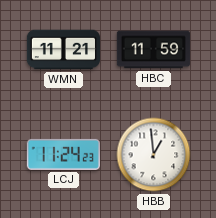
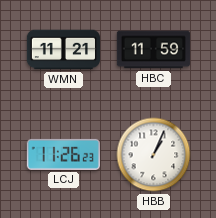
LCJ: 11:24 -> 11:26
HBB: 12:59 -> 1:04
